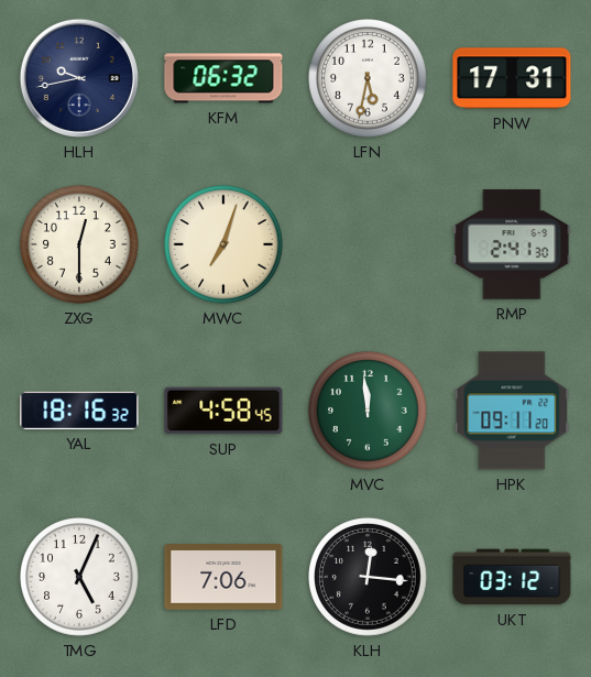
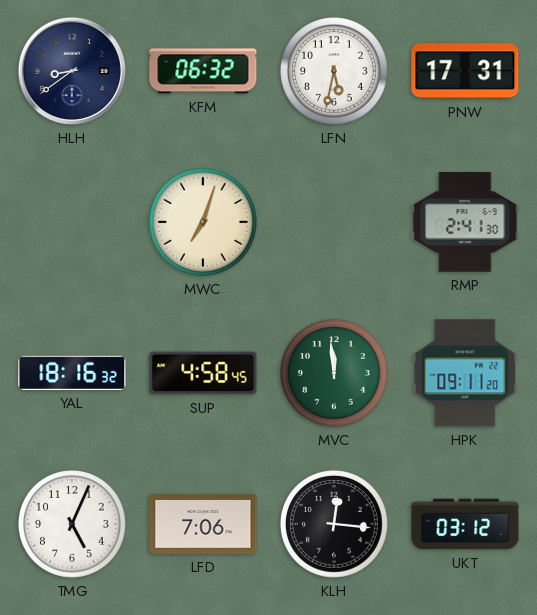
HLH: 9:43 -> 8:39
ZXG: 12:30 -> none
